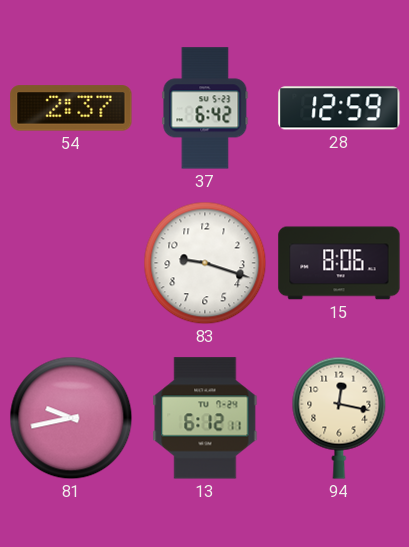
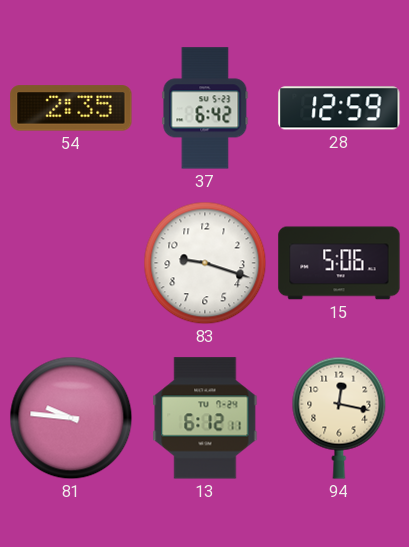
54: 2:37 -> 2:35
15: 8:06 -> 5:06
81: 9:43 -> 9:46
